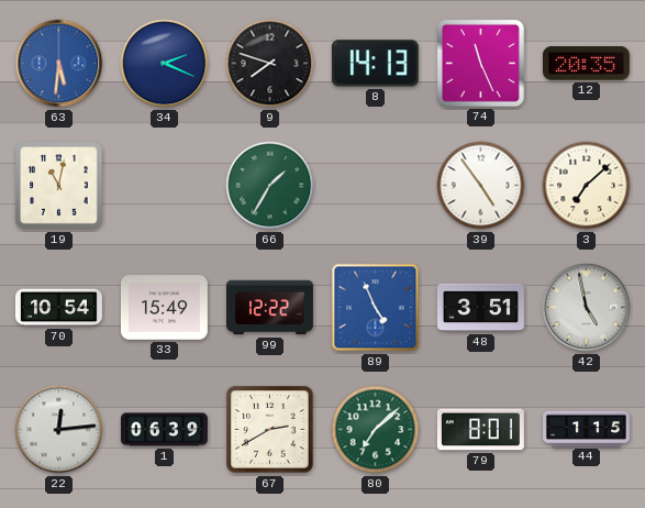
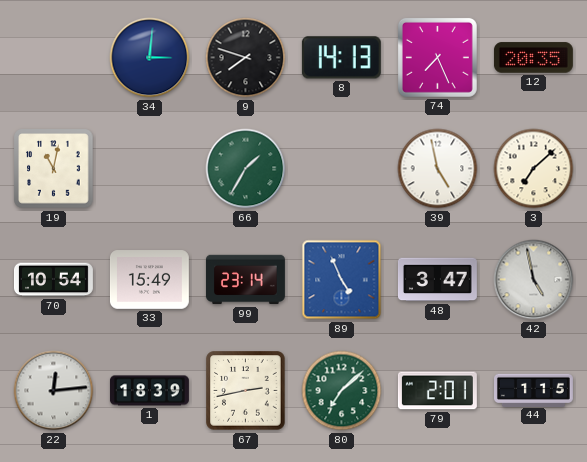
63: 5:31 -> none
34: 2:19 -> 3:01
74: 11:26 -> 7:26
39: 4:54 -> 4:58
99: 12:22 -> 23:14
48: 3:51 -> 3:47
1: 06:39 -> 18:39
67: 2:40 -> 2:43
79: 8:01 -> 2:01
